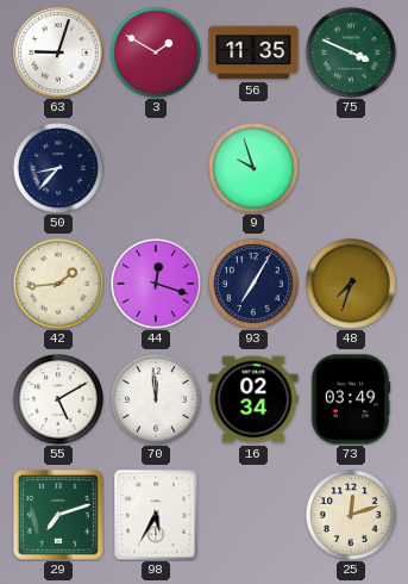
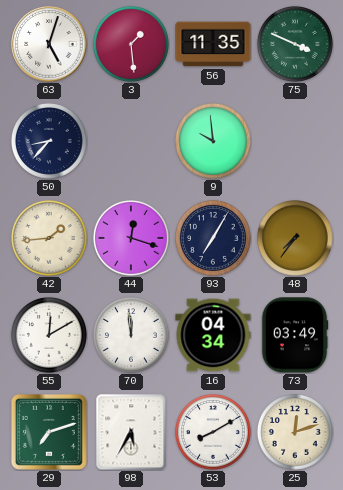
63: 9:03 -> 5:03
3: 1:50 -> 1:29
9: 9:57 -> 9:59
48: 7:33 -> 7:36
55: 5:10 -> 12:10
16: 02:34 -> 04:34
53: none -> 8:10
